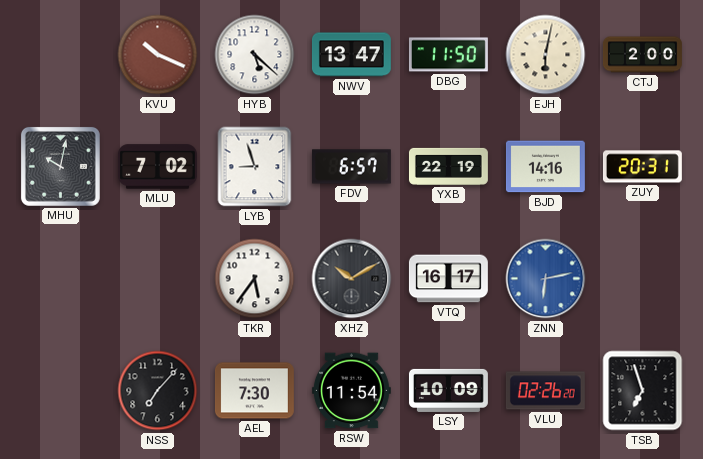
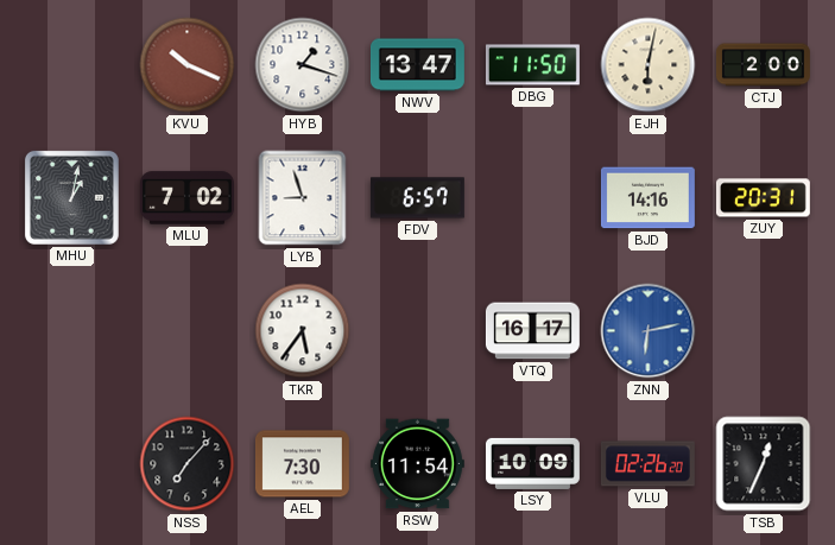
HYB: 5:22 -> 1:18
MHU: 10:02 -> 1:02
YXB: 22:19 -> none
XHZ: 10:10 -> none
TSB: 6:57 -> 12:34
